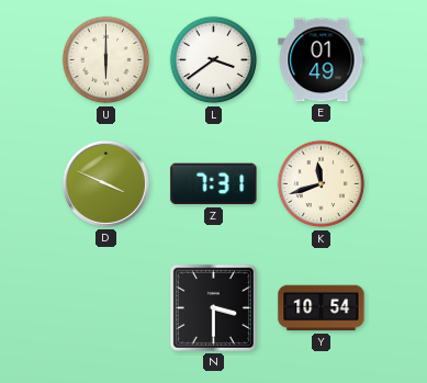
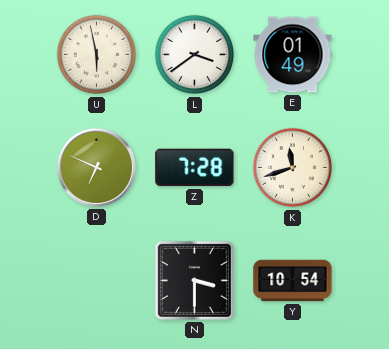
U: 6:00 -> 5:58
D: 3:49 -> 6:49
Z: 7:31 -> 7:28
